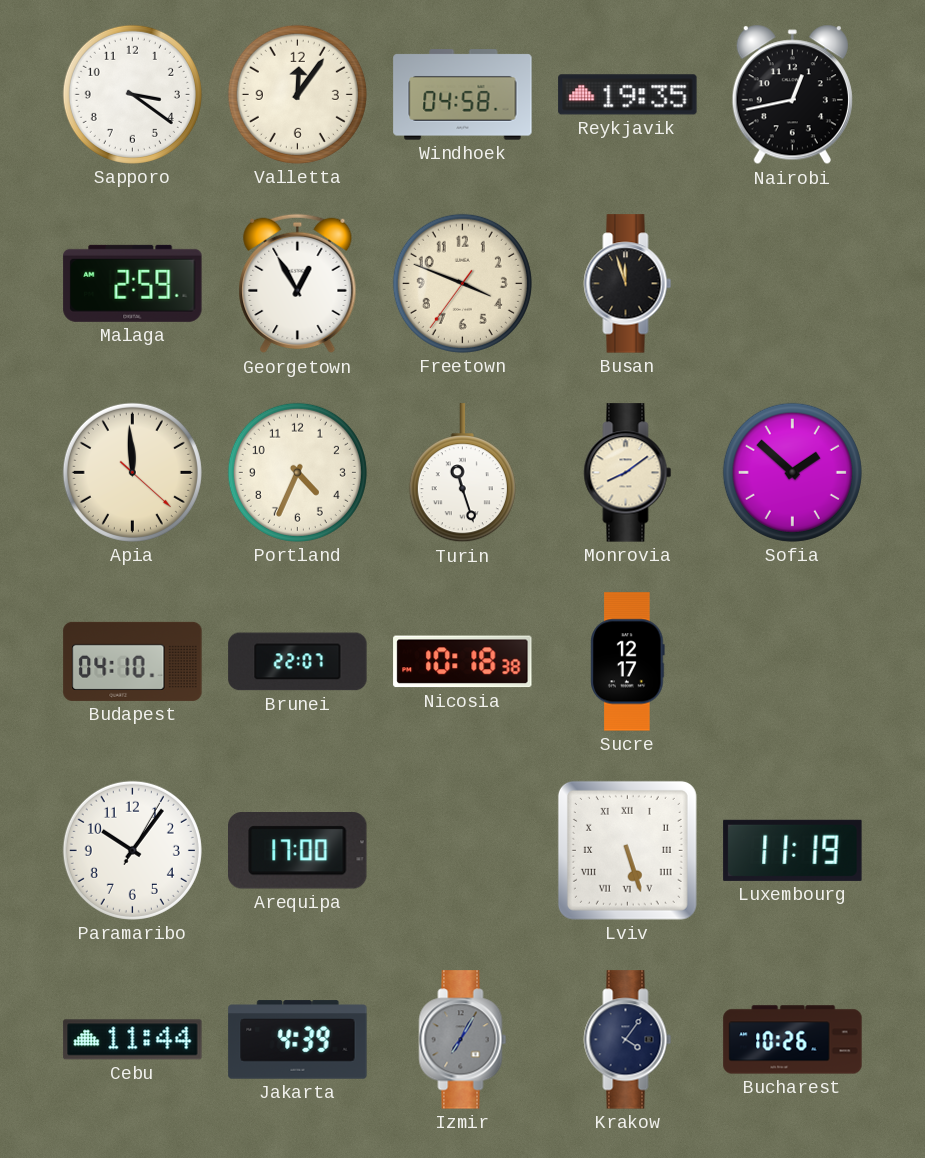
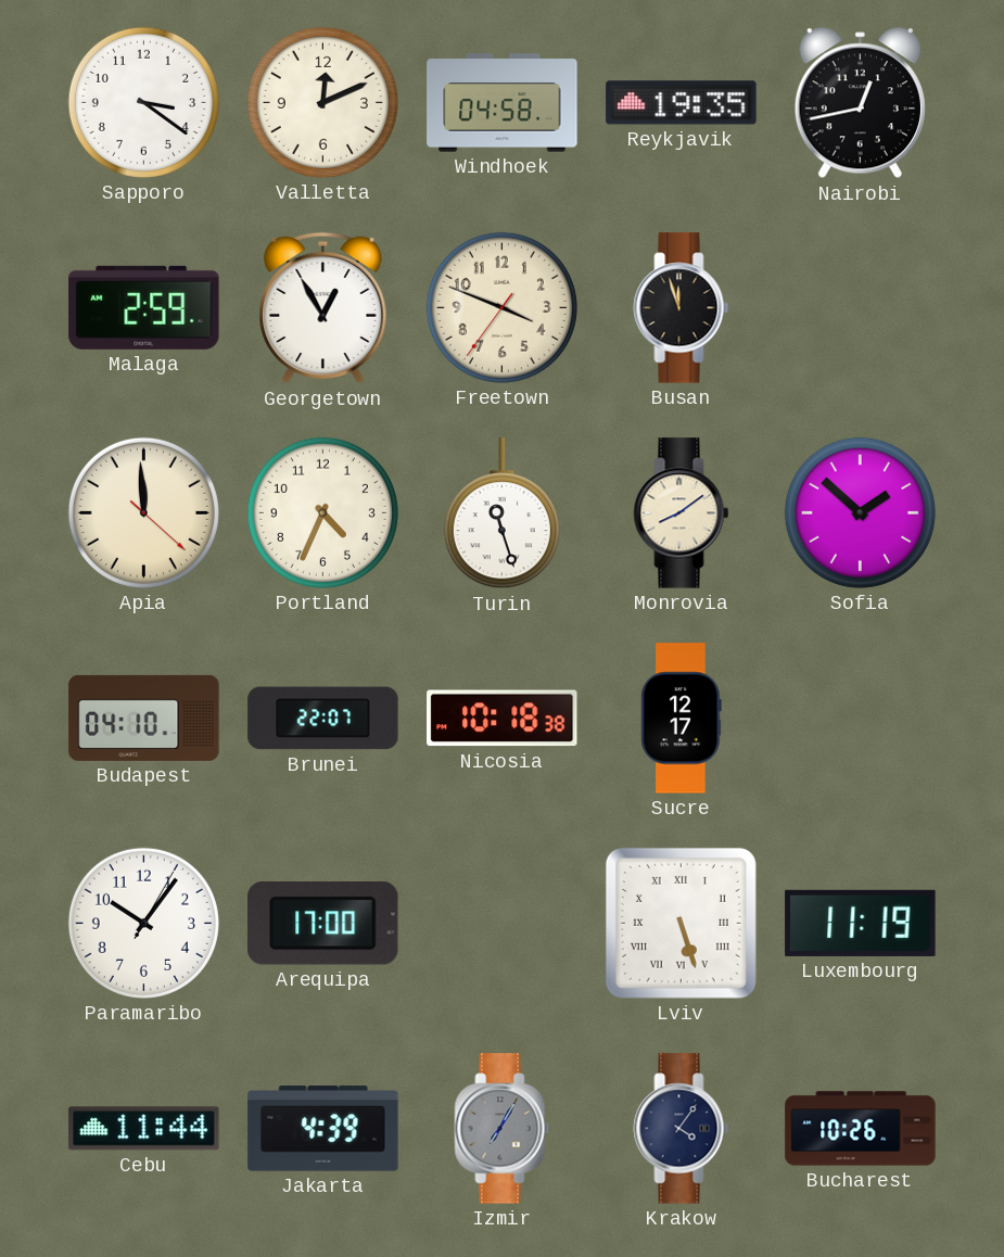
Valletta: 12:06 -> 12:11
